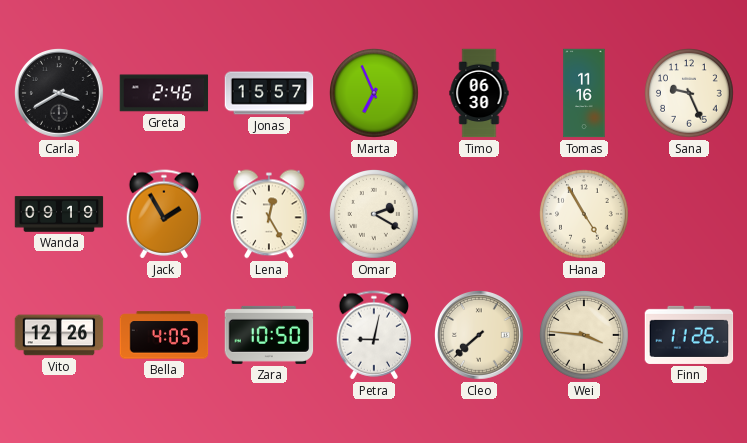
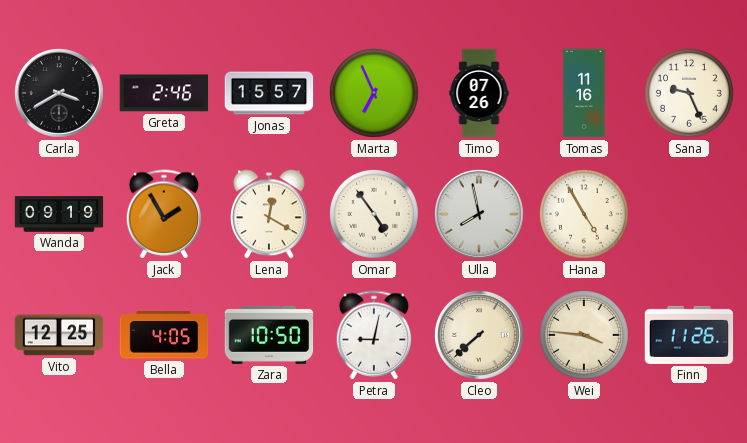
Timo: 06:30 -> 07:26
Lena: 12:25 -> 12:20
Omar: 2:20 -> 4:54
Ulla: none -> 7:58
Vito: 12:26 -> 12:25
